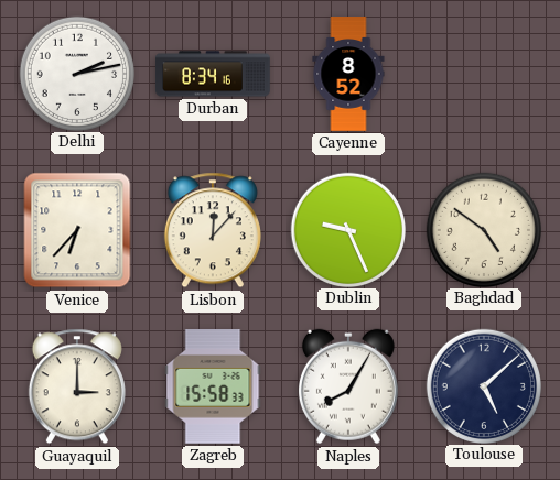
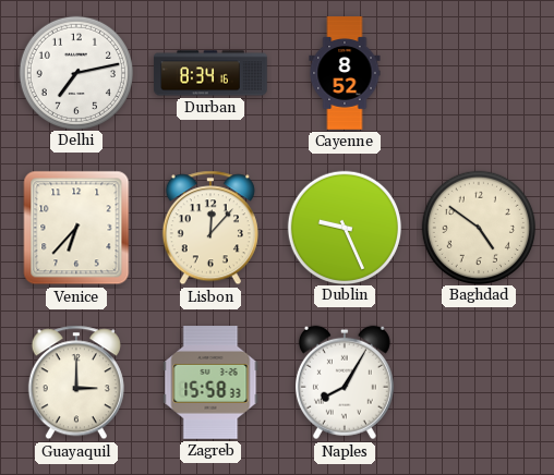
Delhi: 2:13 -> 7:13
Toulouse: 5:08 -> none
